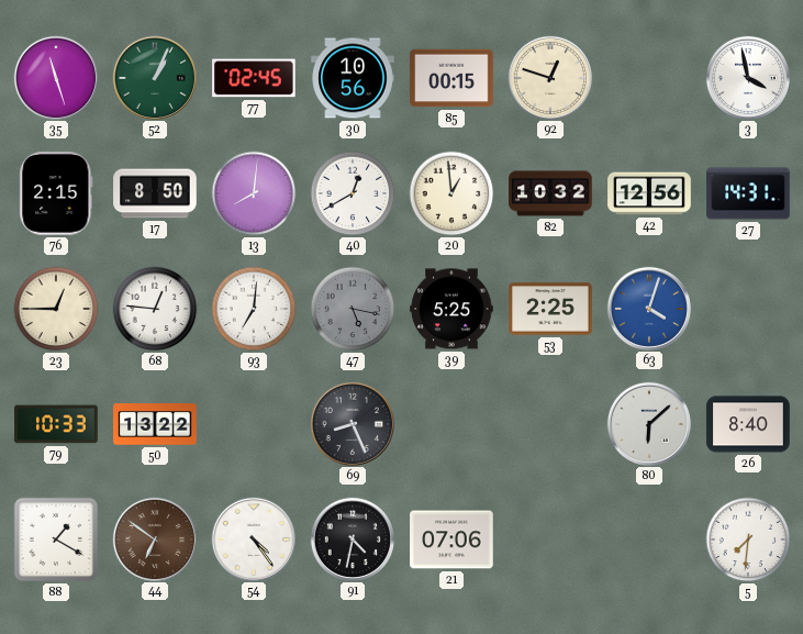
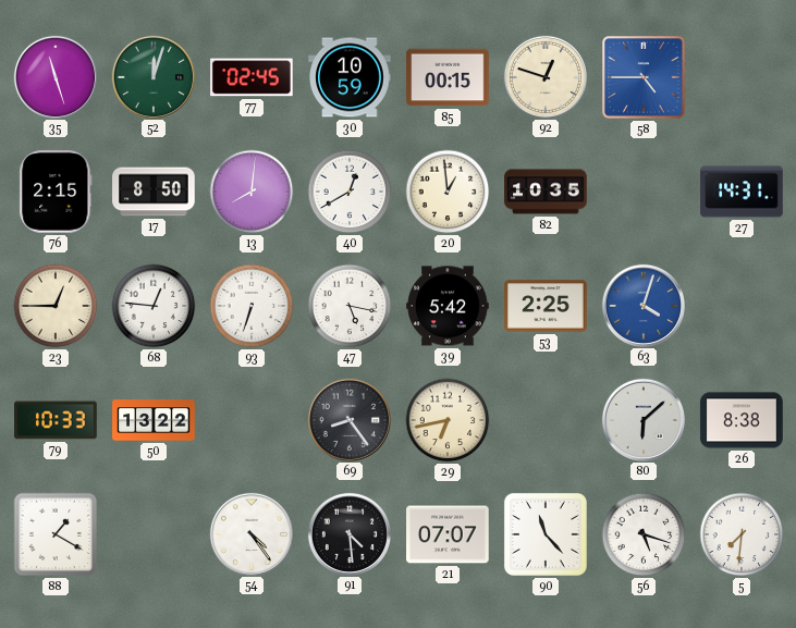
52: 1:04 -> 12:03
30: 10:56 -> 10:59
58: none -> 4:45
3: 3:58 -> none
82: 10:32 -> 10:35
42: 12:56 -> none
93: 7:01 -> 6:33
47 dial: grey -> white
39: 5:25 -> 5:42
69: 8:26 -> 8:24
29: none -> 6:43
26: 8:40 -> 8:38
44: 6:51 -> none
91: 4:32 -> 4:29
21: 07:06 -> 07:07
90: none -> 11:23
56: none -> 5:18
